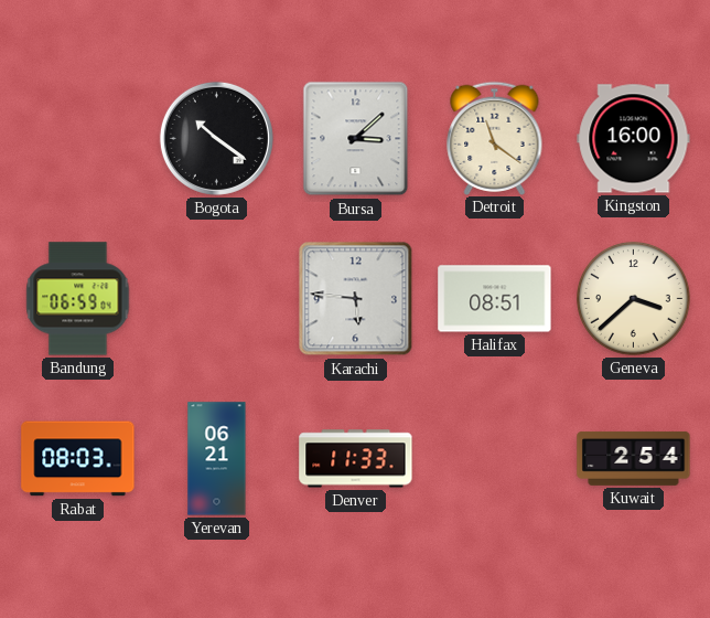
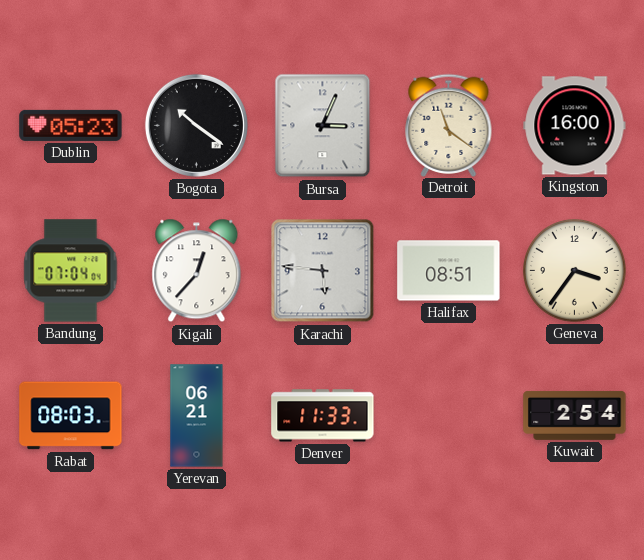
Dublin: none -> 05:23
Bursa: 3:08 -> 3:04
Bandung: 06:59 -> 07:04
Kigali: none -> 12:37
Geneva: 3:38 -> 3:36
